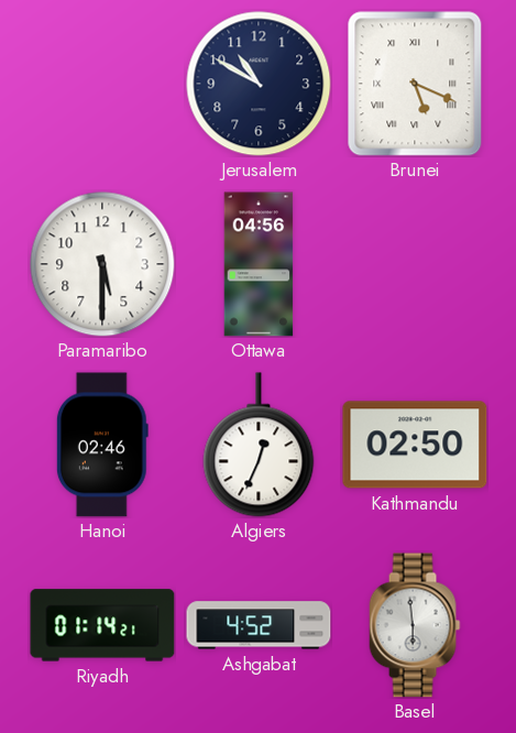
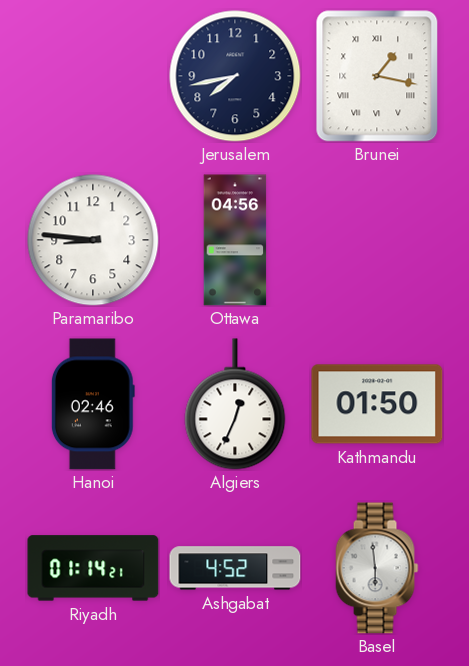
Jerusalem: 10:50 -> 7:43
Brunei: 5:19 -> 1:17
Paramaribo: 5:30 -> 8:46
Kathmandu: 02:50 -> 01:50
